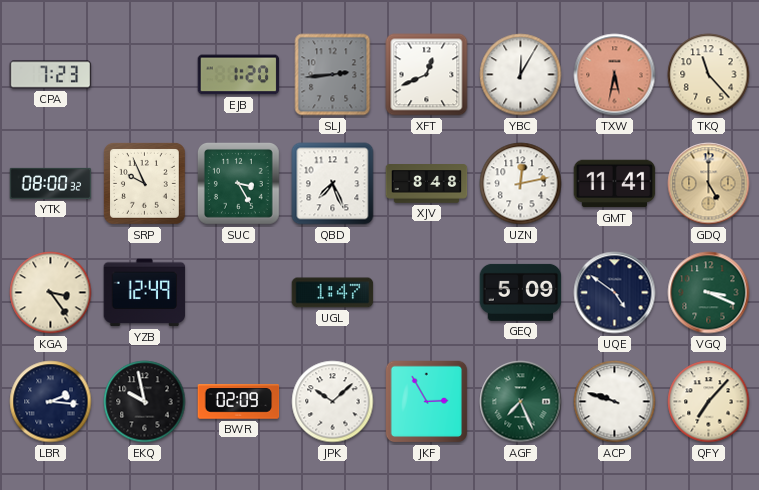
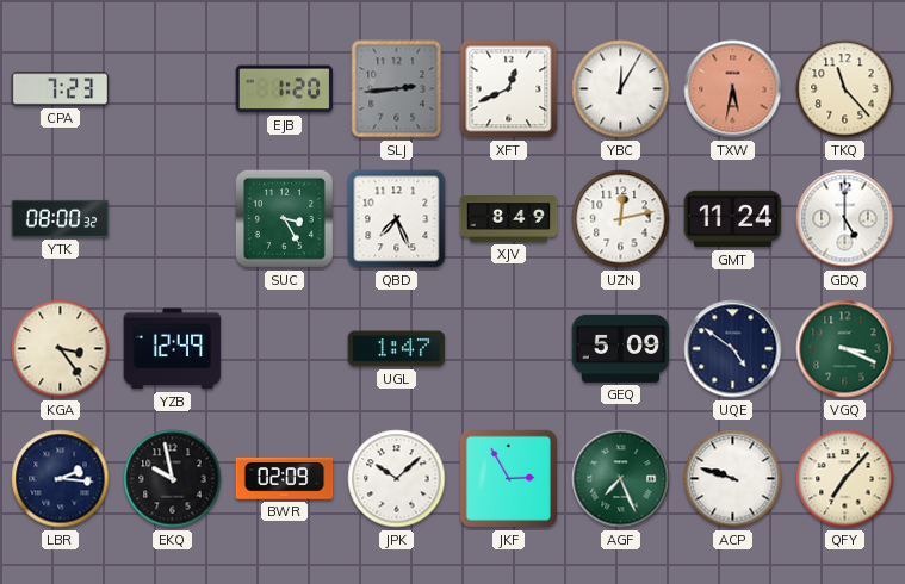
SRP: 9:56 -> none
XJV: 8:48 -> 8:49
GMT: 11:41 -> 11:24
GDQ dial: champagne -> white
